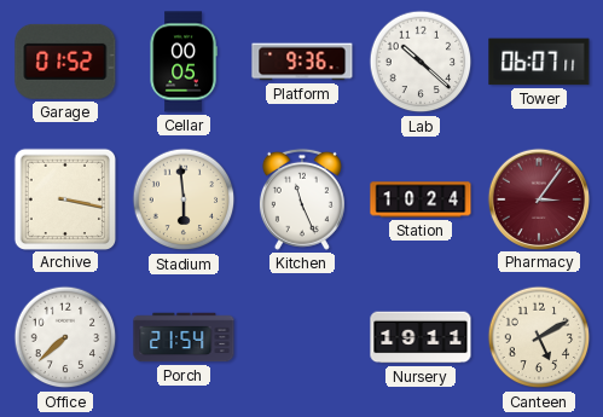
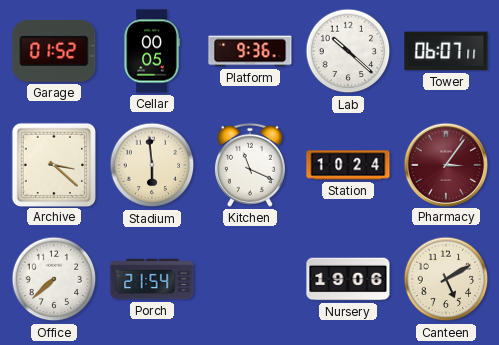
Archive: 3:17 -> 3:22
Kitchen: 11:26 -> 11:19
Nursery: 19:11 -> 19:06
